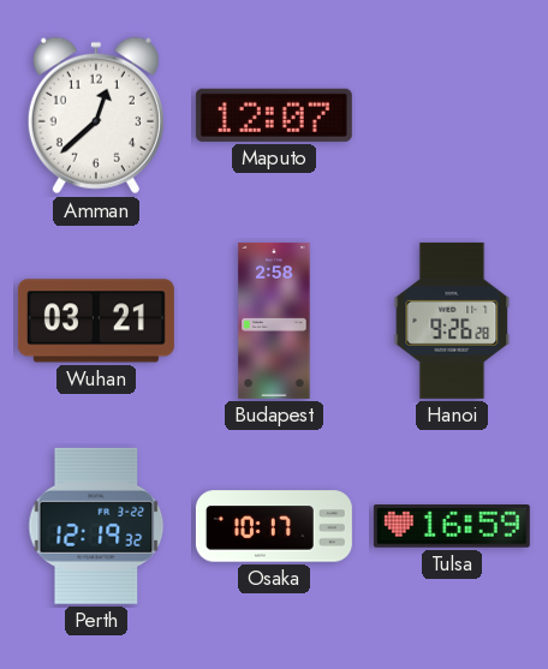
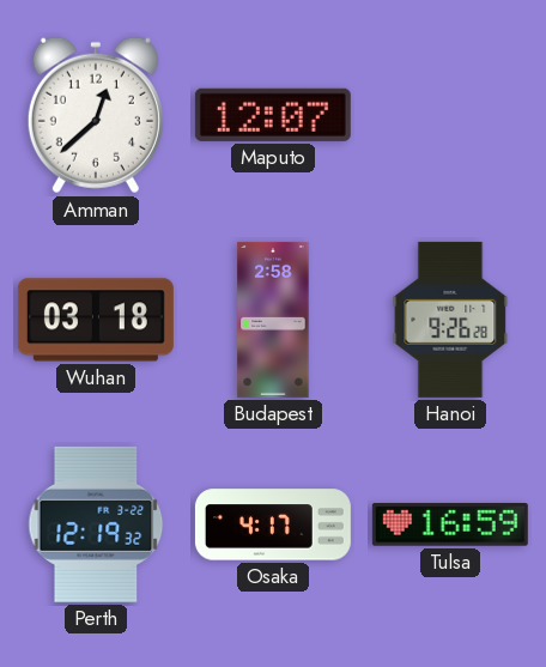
Wuhan: 03:21 -> 03:18
Osaka: 10:17 -> 4:17
